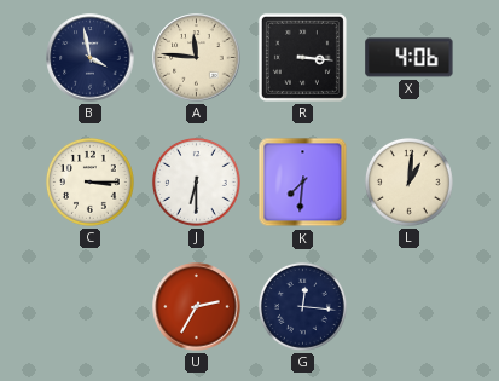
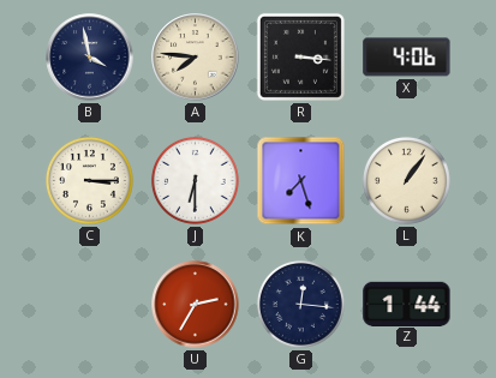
A: 11:46 -> 7:46
K: 7:31 -> 7:27
L: 1:01 -> 1:06
Z: none -> 1:44
